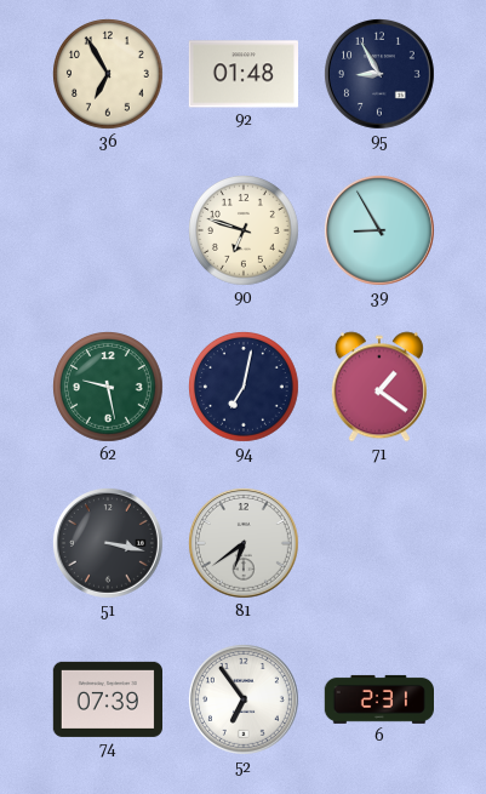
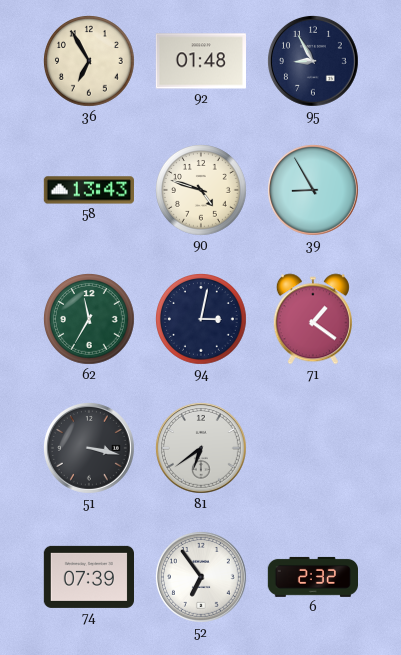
58: none -> 13:43
90: 6:48 -> 4:48
62: 9:28 -> 11:35
94: 7:02 -> 3:02
6: 2:31 -> 2:32
